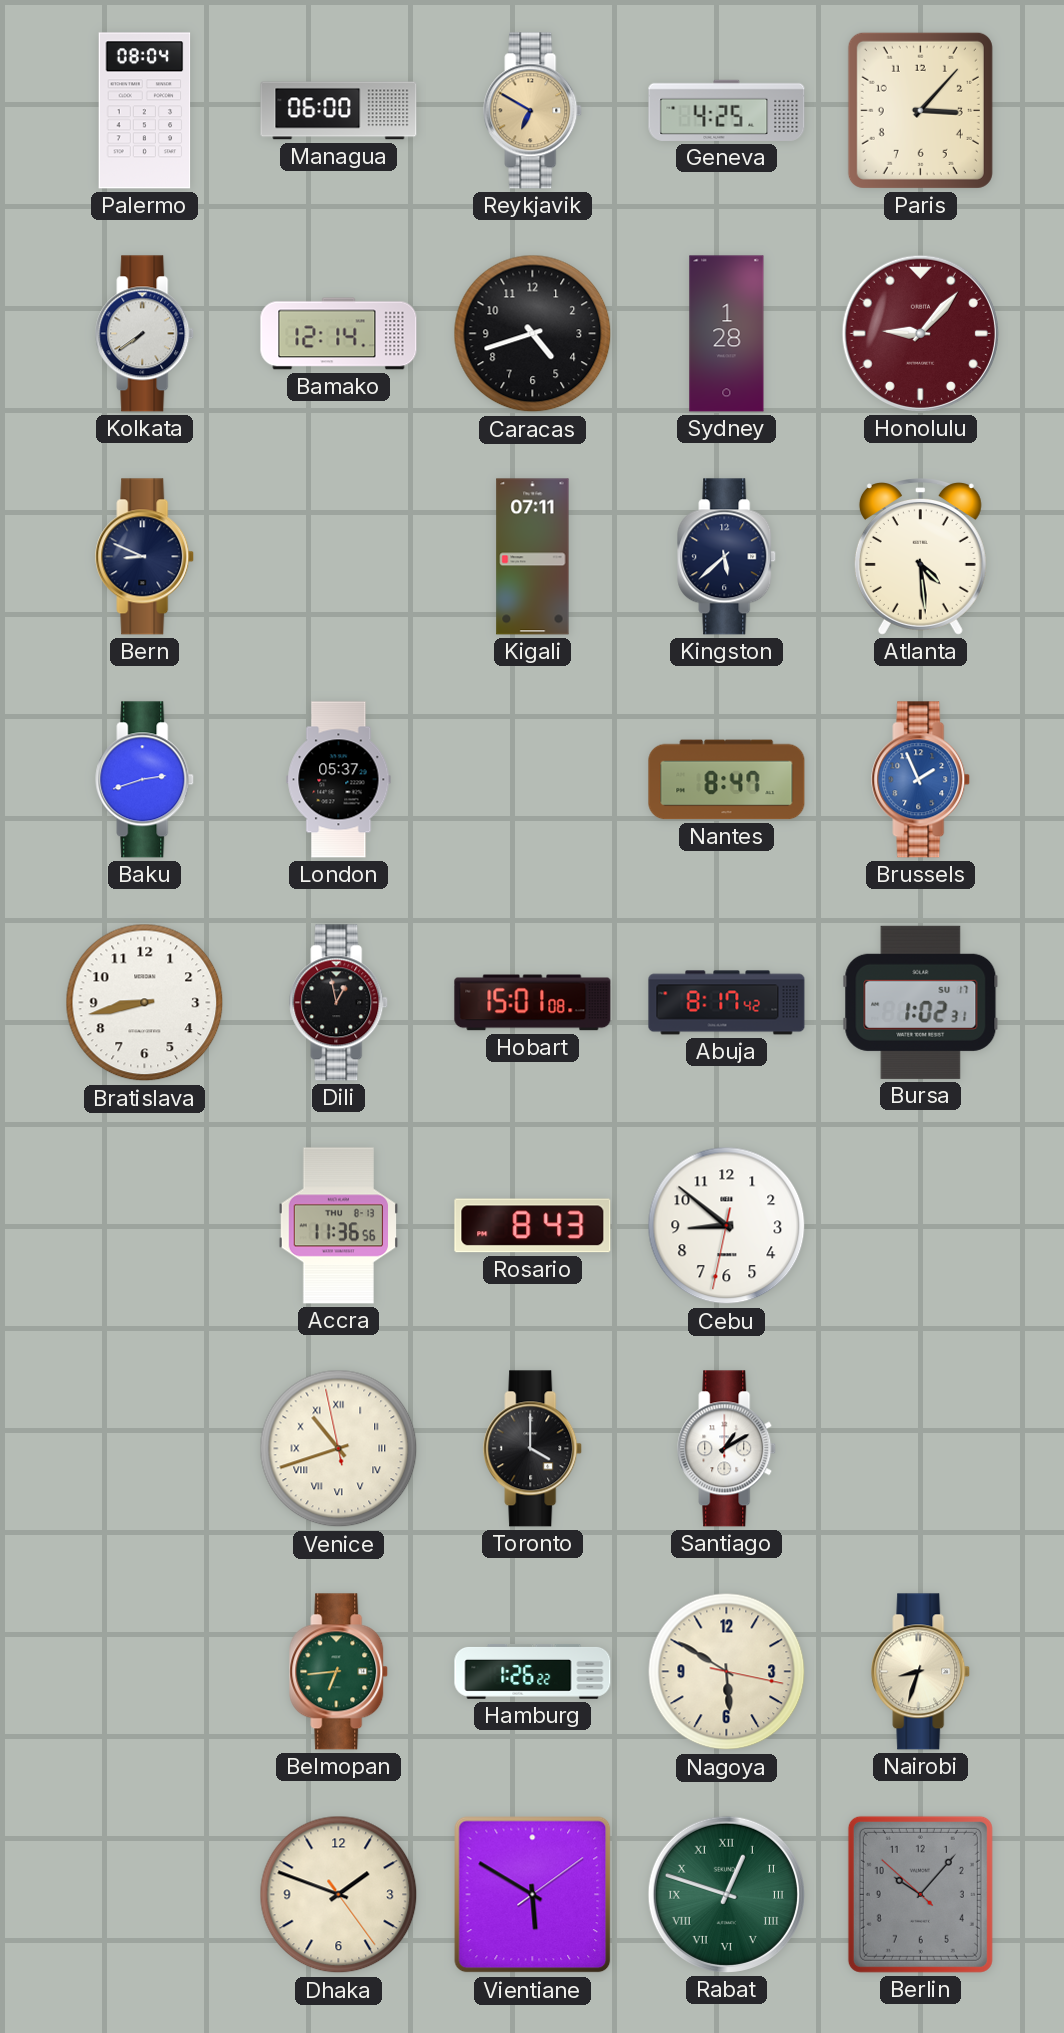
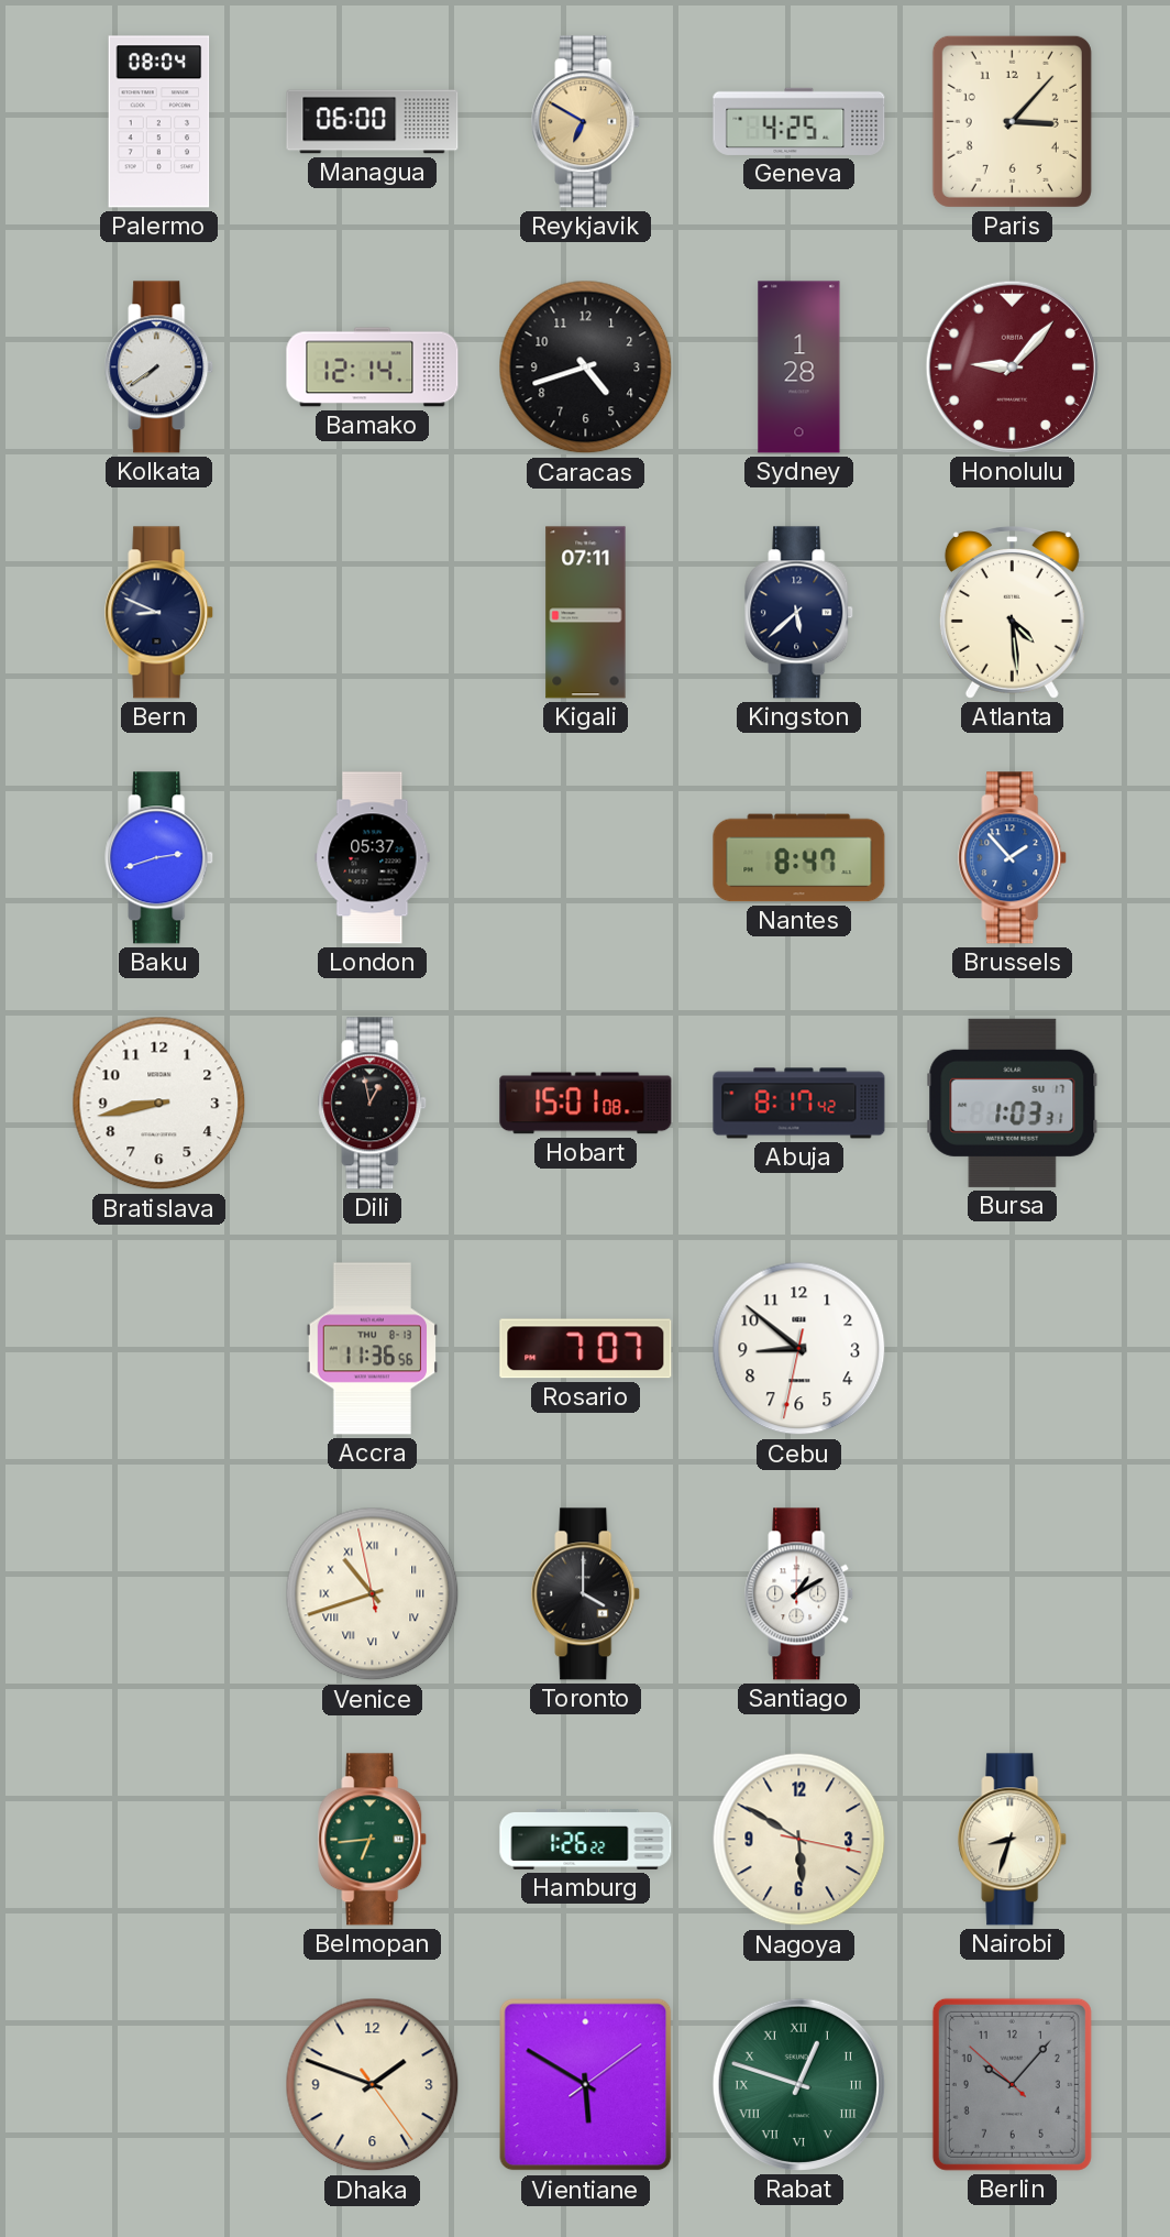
Brussels: 1:56 -> 1:53
Bursa: 1:02 -> 1:03
Rosario: 8:43 -> 7:07
